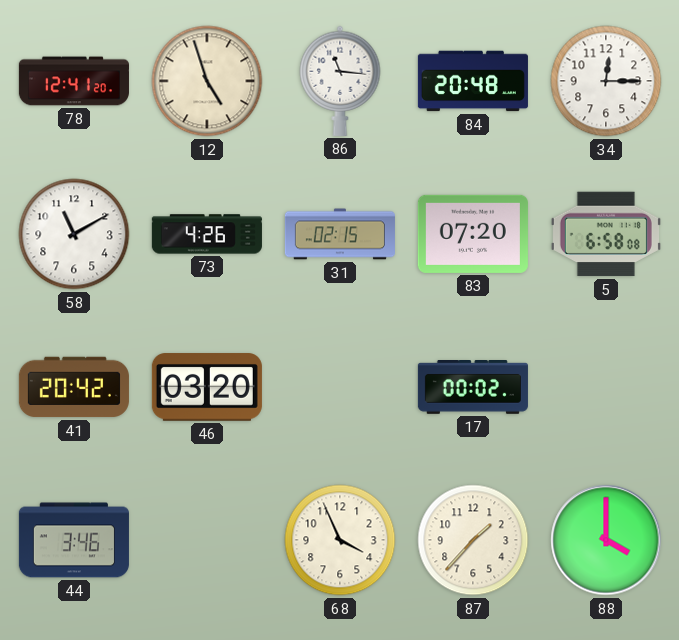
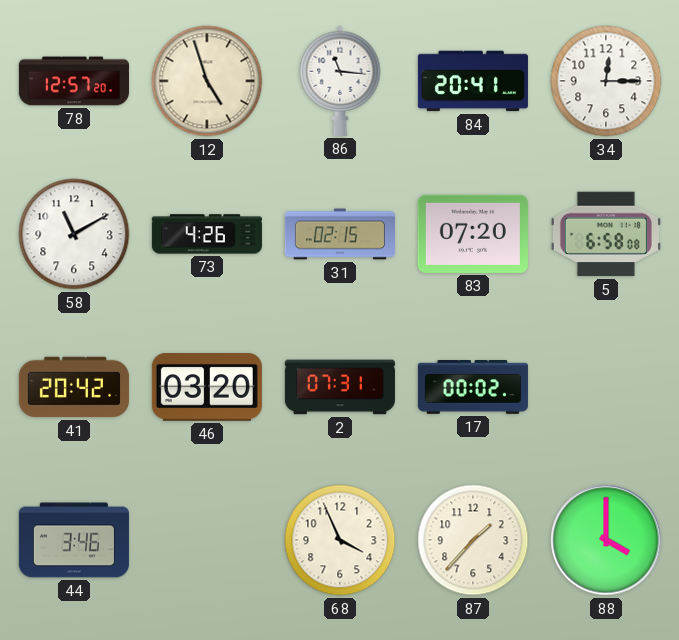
78: 12:41 -> 12:57
84: 20:48 -> 20:41
2: none -> 07:31
